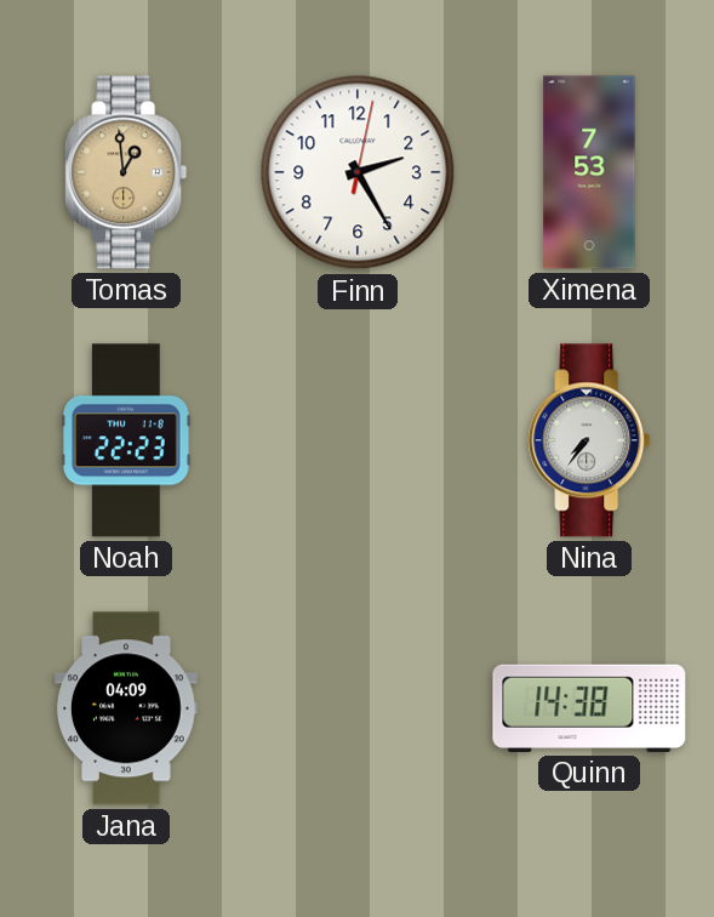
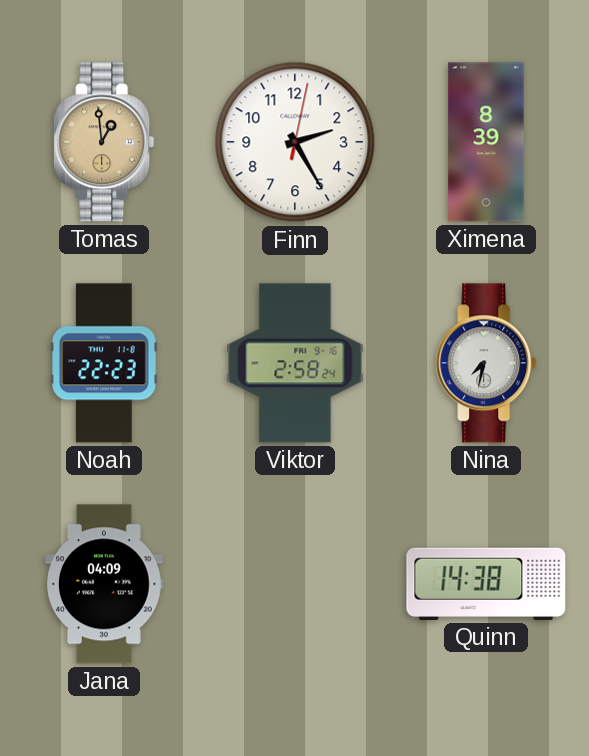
Ximena: 7:53 -> 8:39
Viktor: none -> 2:58
Nina: 7:36 -> 7:32
